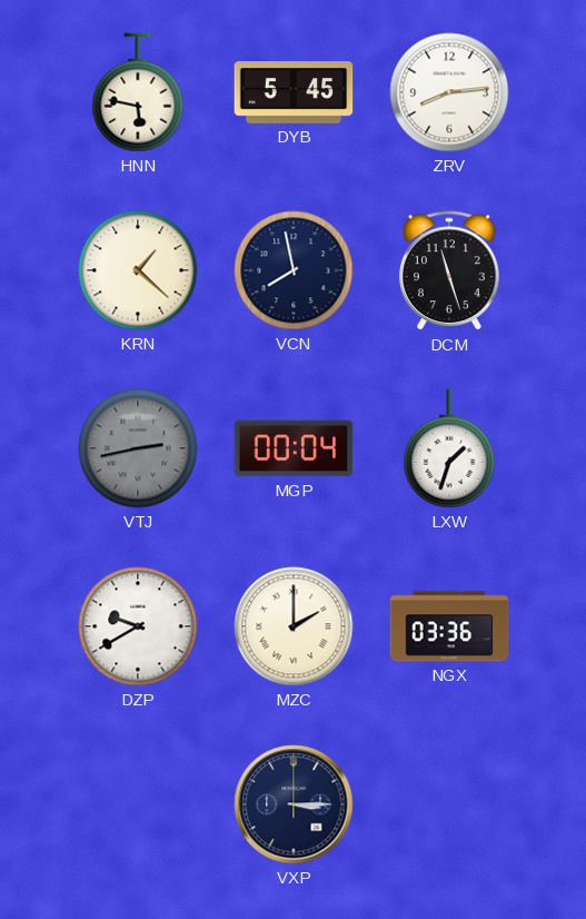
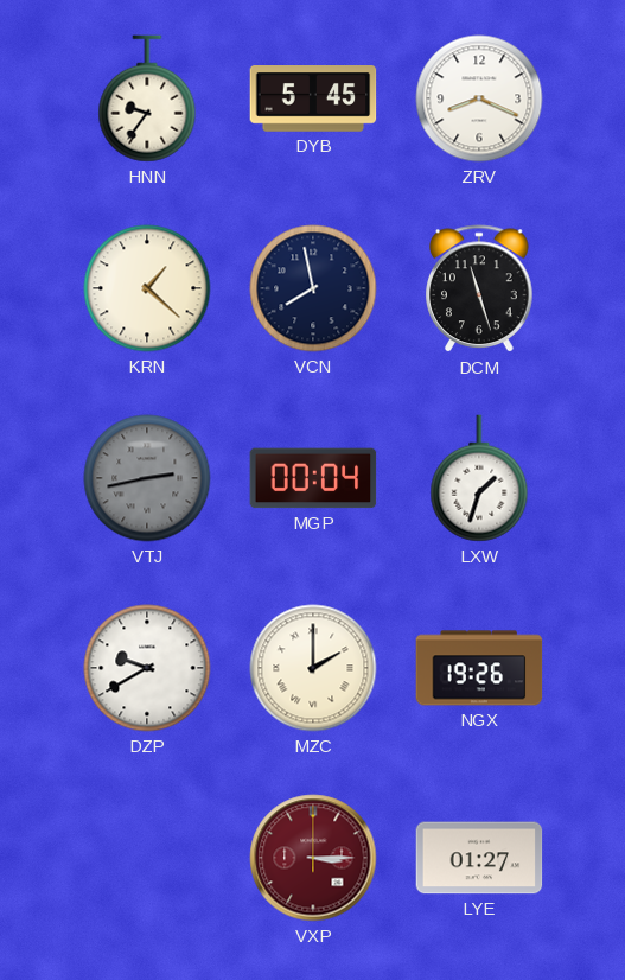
HNN: 5:47 -> 9:36
ZRV: 8:14 -> 8:19
NGX: 03:36 -> 19:26
VXP dial: navy -> burgundy
LYE: none -> 01:27
